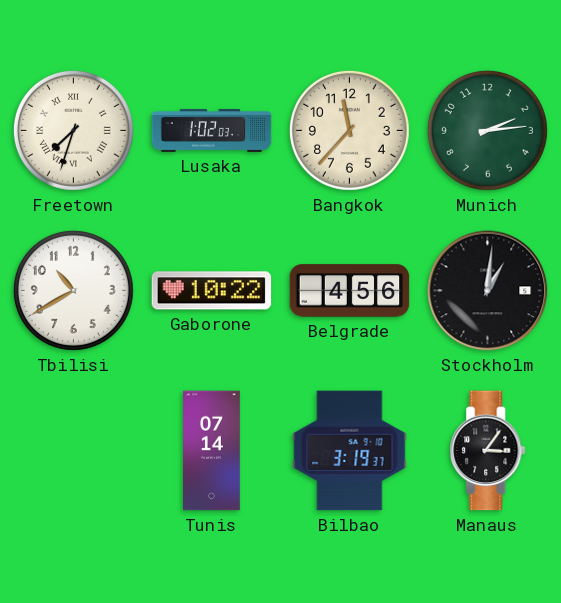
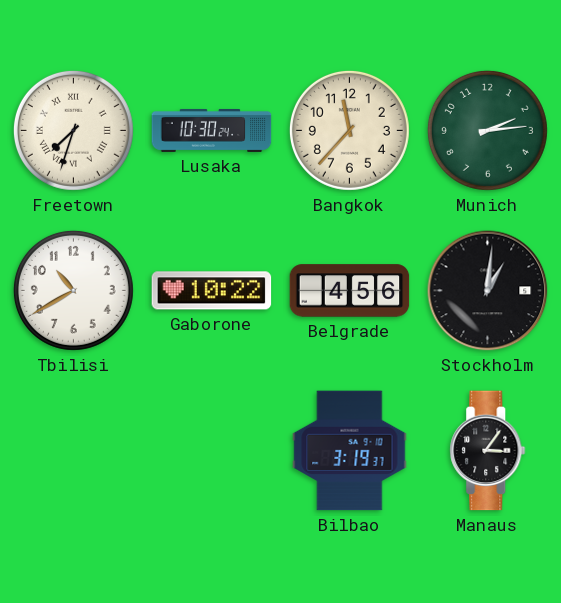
Lusaka: 1:02 -> 10:30
Tunis: 07:14 -> none
